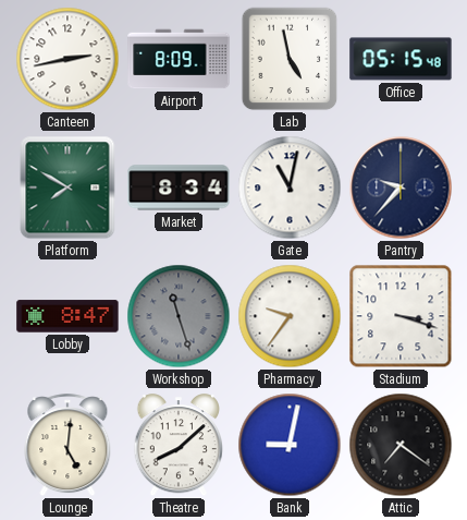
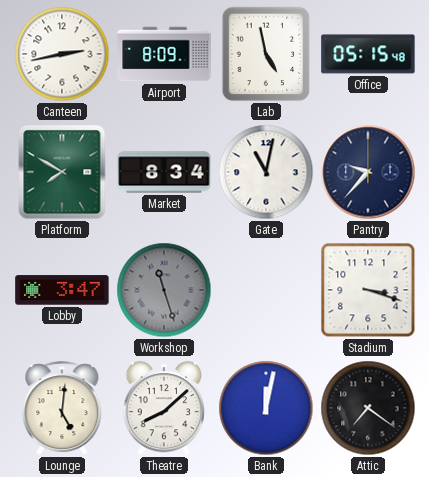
Lobby: 8:47 -> 3:47
Pharmacy: 9:36 -> none
Bank: 9:02 -> 12:02
